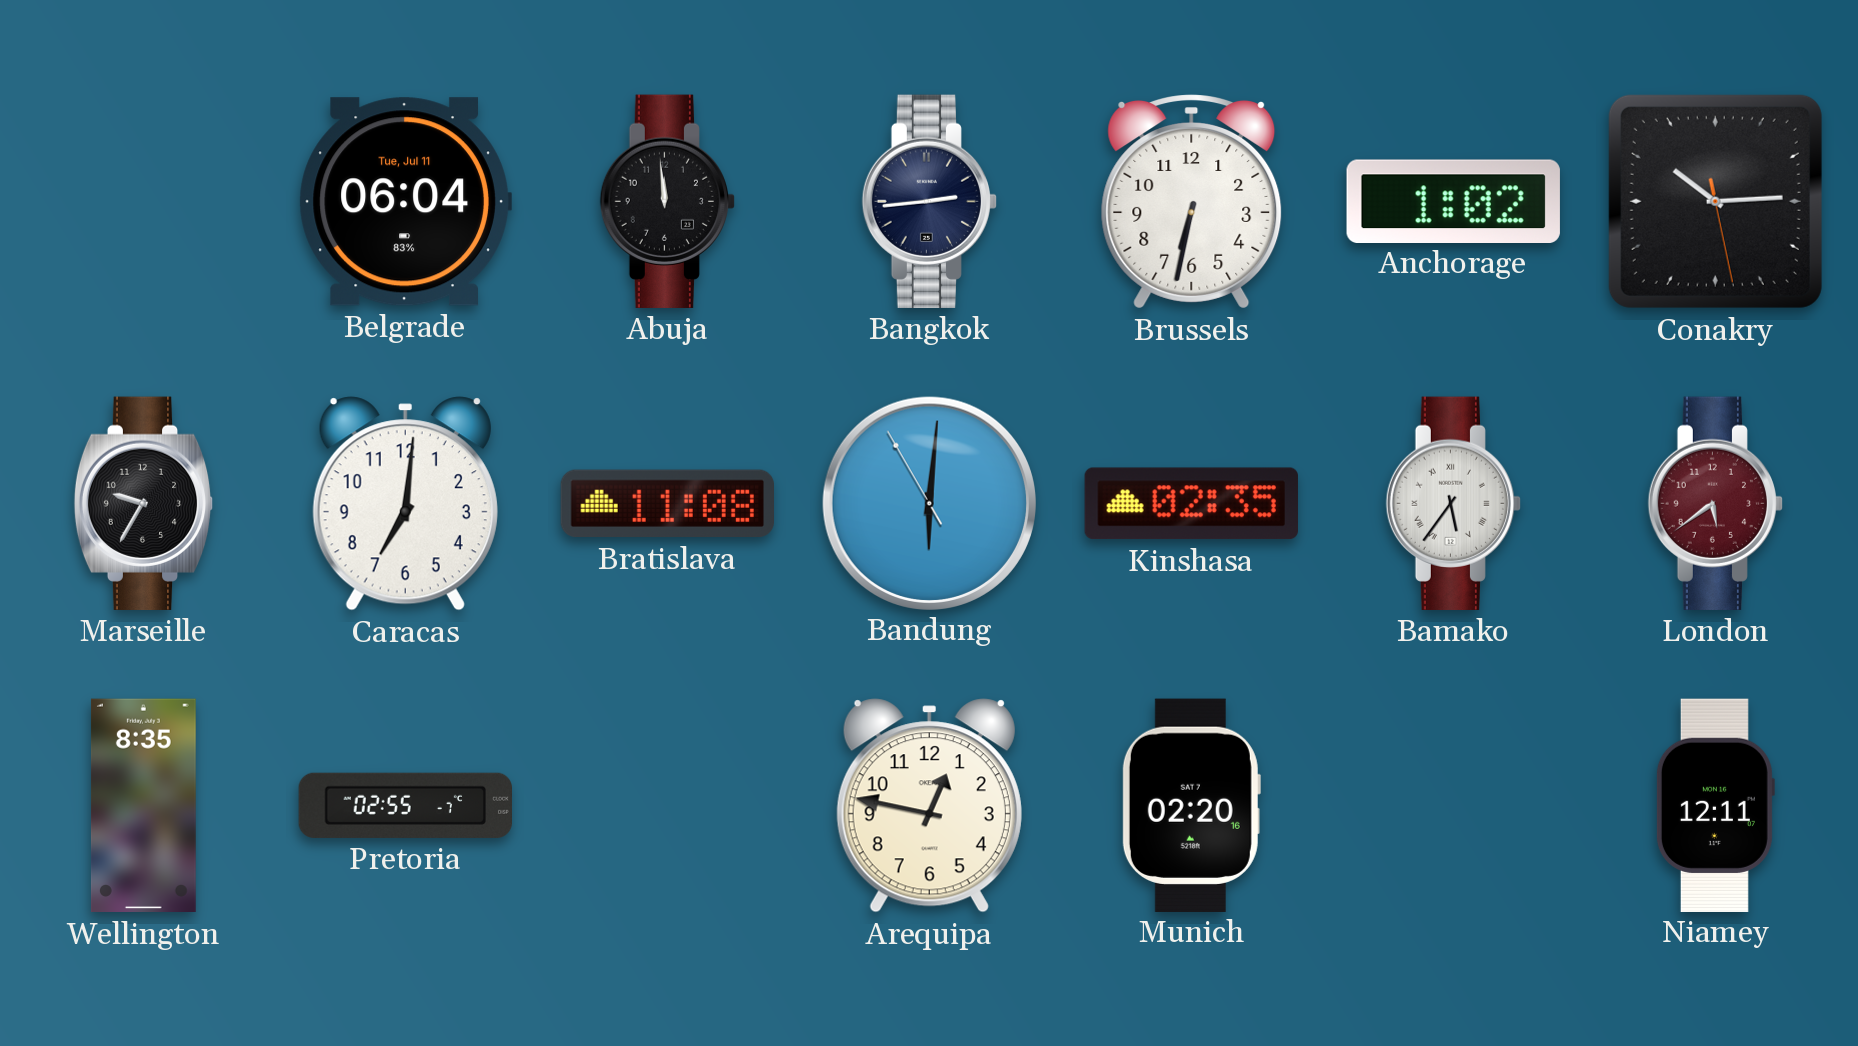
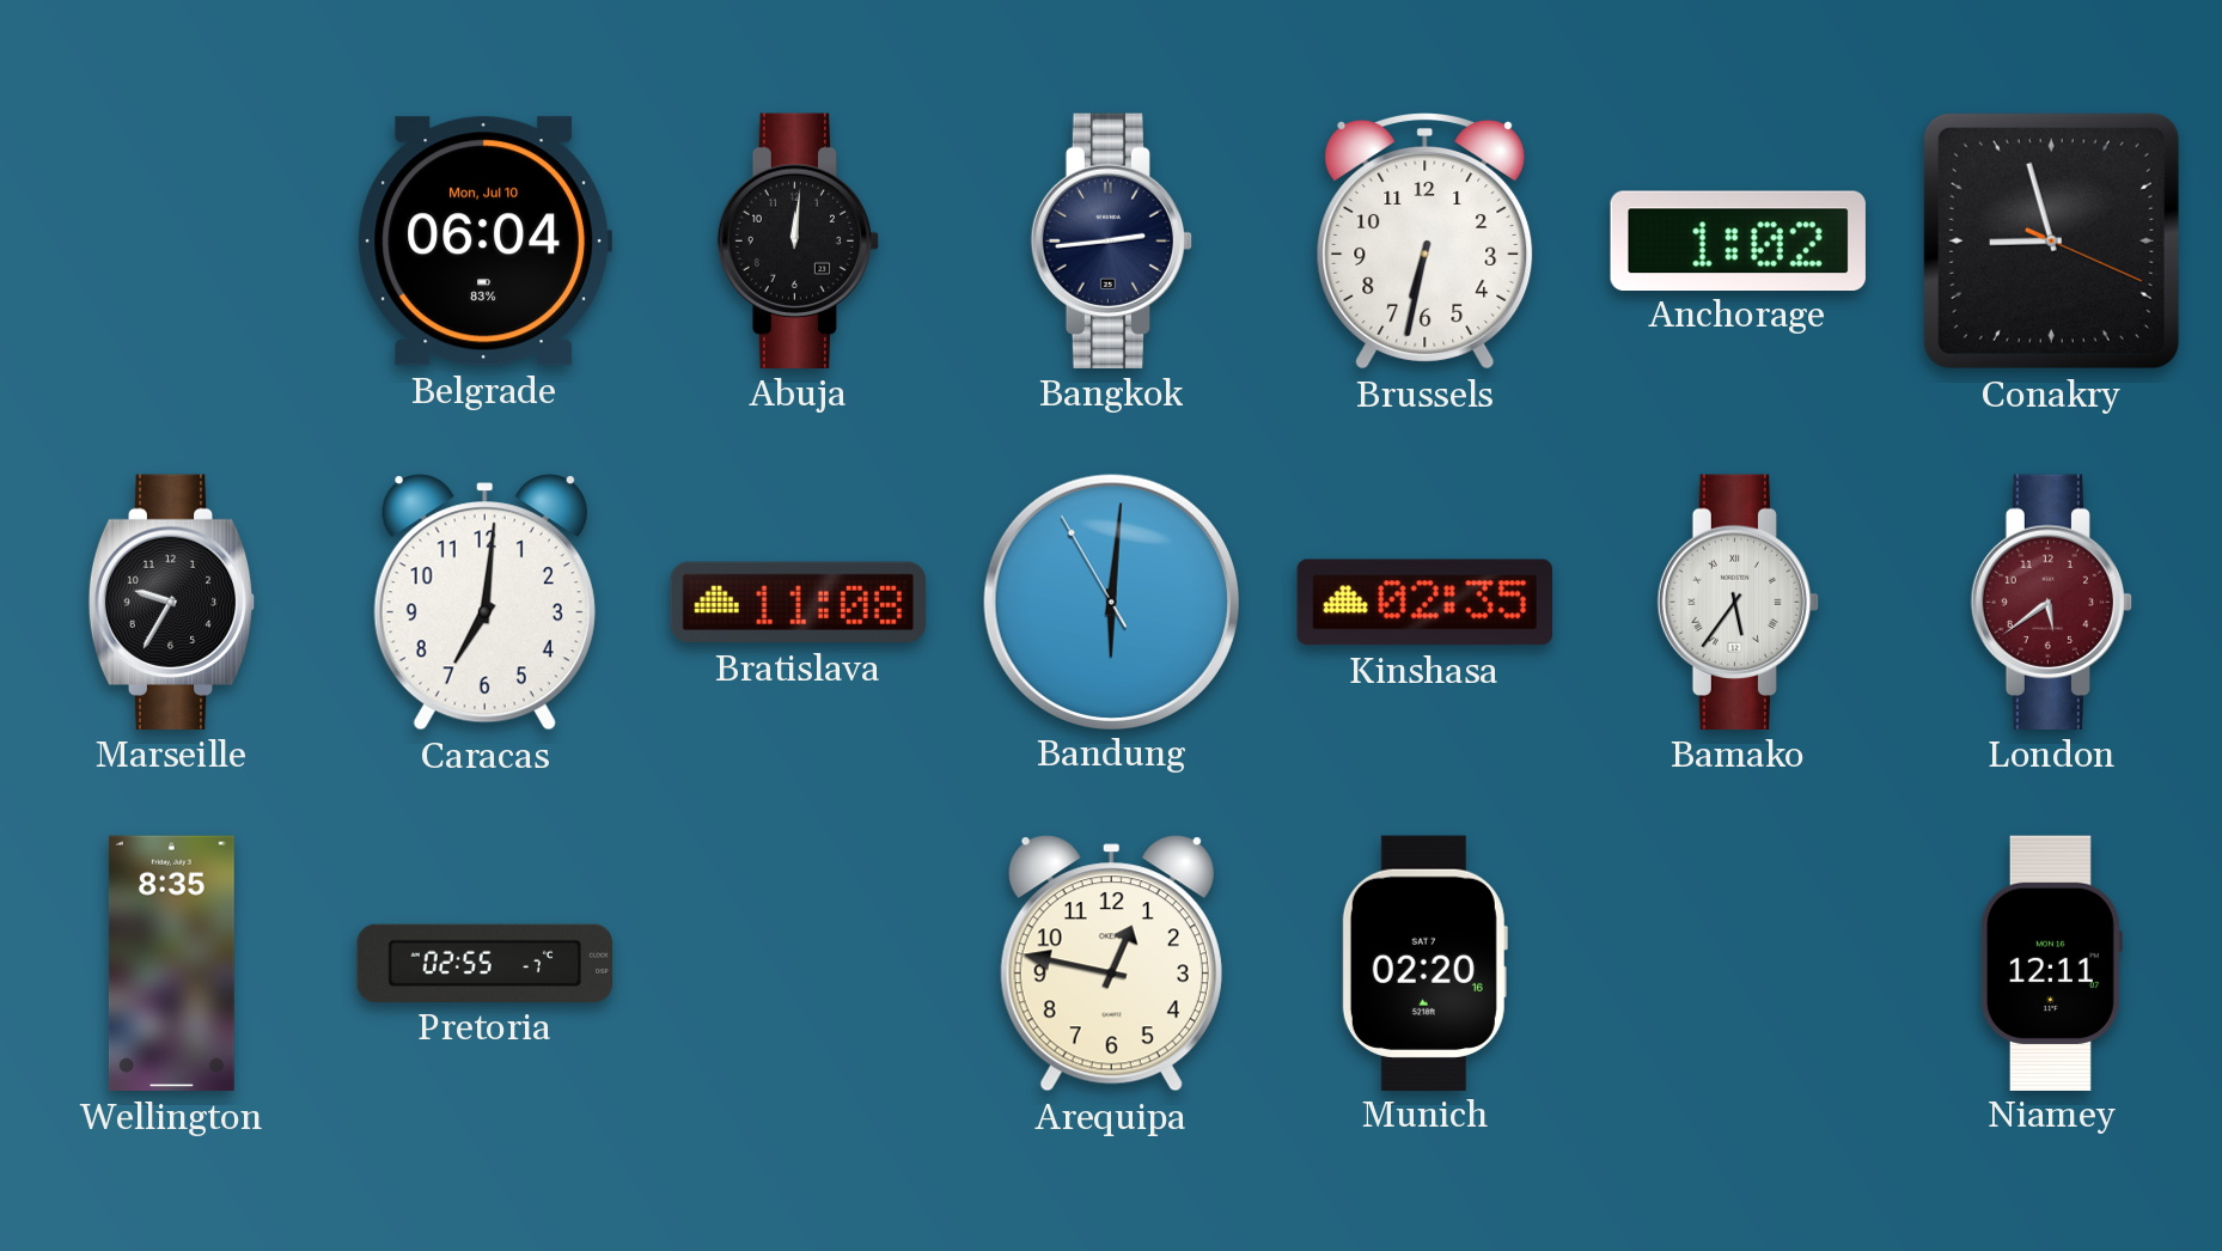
Belgrade date: Tue, Jul 11 -> Mon, Jul 10
Abuja: 11:59 -> 12:01
Conakry: 10:14 -> 8:57
